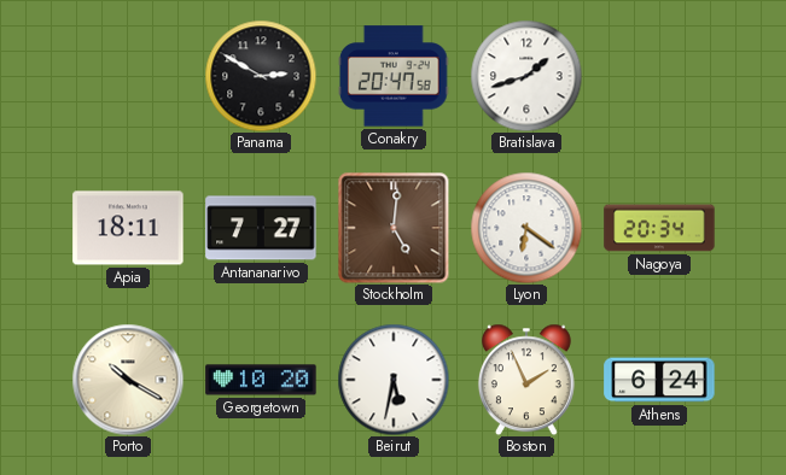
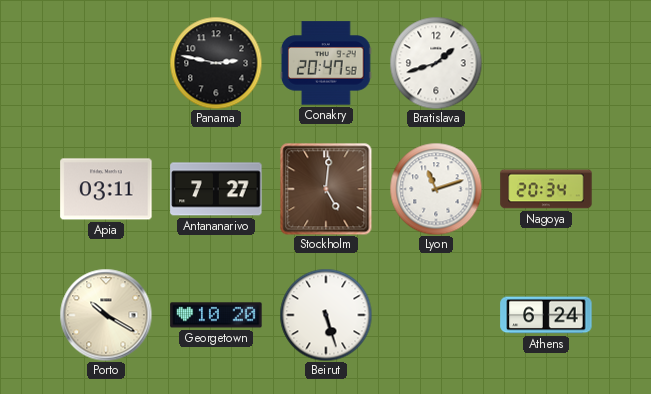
Panama: 2:50 -> 2:47
Apia: 18:11 -> 03:11
Lyon: 6:21 -> 11:12
Beirut: 5:32 -> 5:27
Boston: 1:56 -> none
